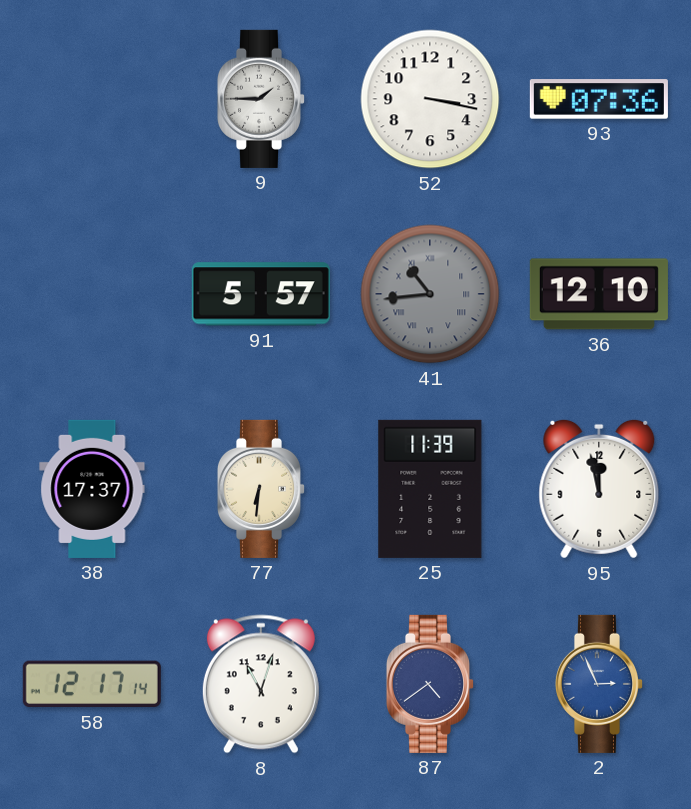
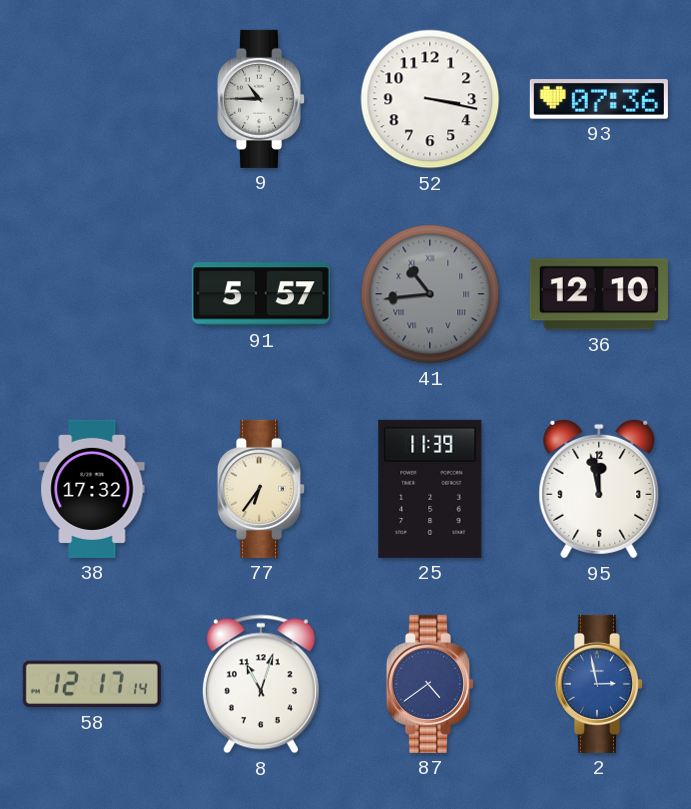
9: 1:45 -> 10:45
38: 17:37 -> 17:32
77: 6:31 -> 6:36
2: 2:56 -> 2:58
